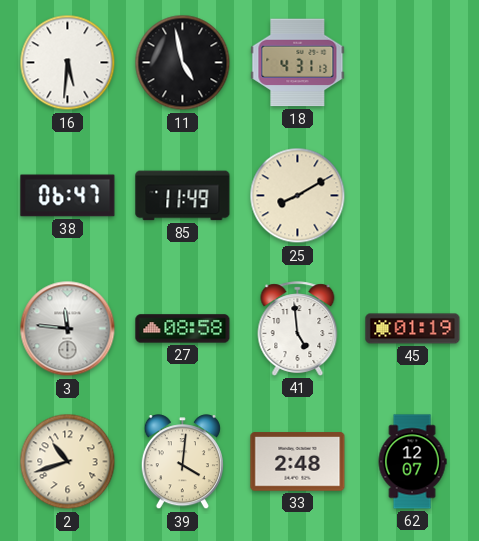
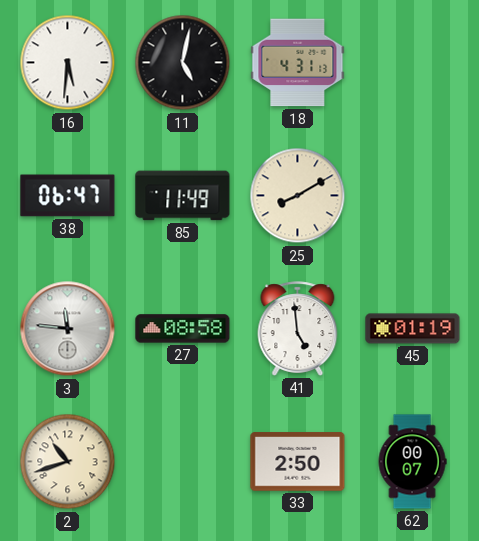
11: 4:58 -> 5:02
39: 4:01 -> none
33: 2:48 -> 2:50
62: 12:07 -> 00:07
